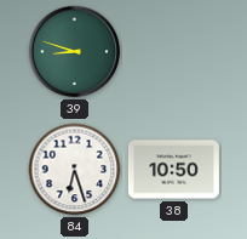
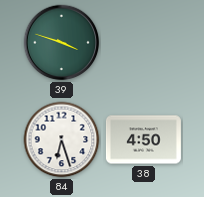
39: 8:48 -> 3:48
38: 10:50 -> 4:50
